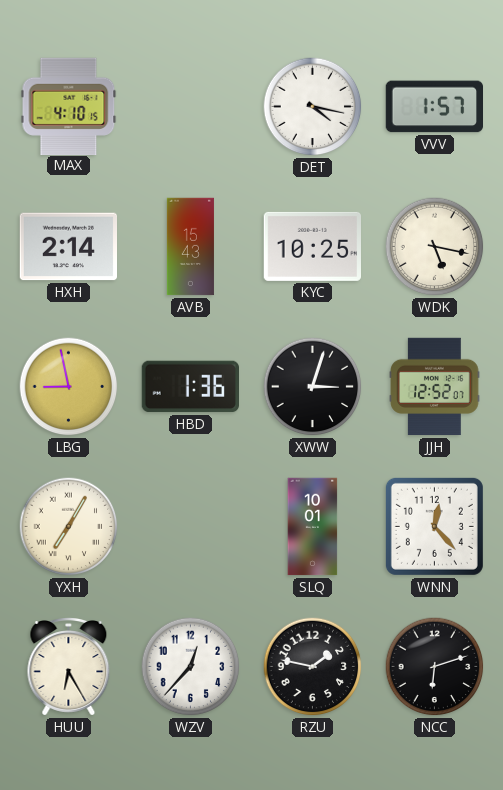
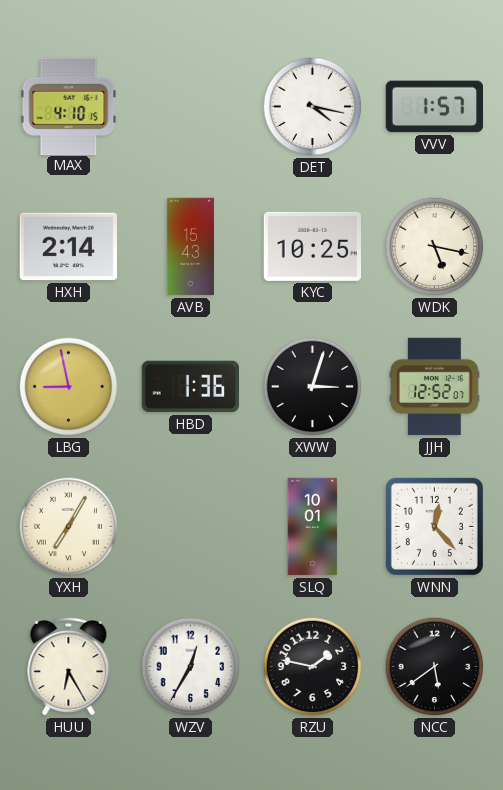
WZV: 12:37 -> 12:35
NCC: 6:12 -> 5:39
